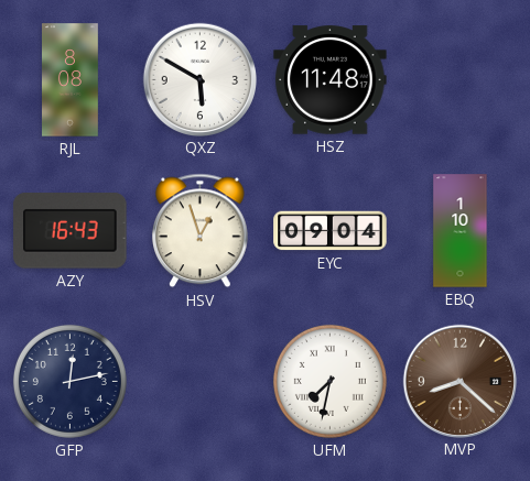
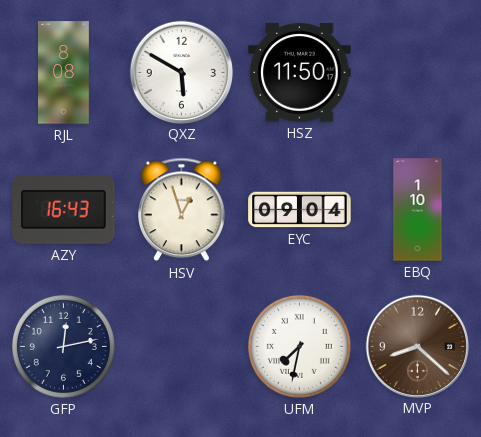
HSZ: 11:48 -> 11:50
